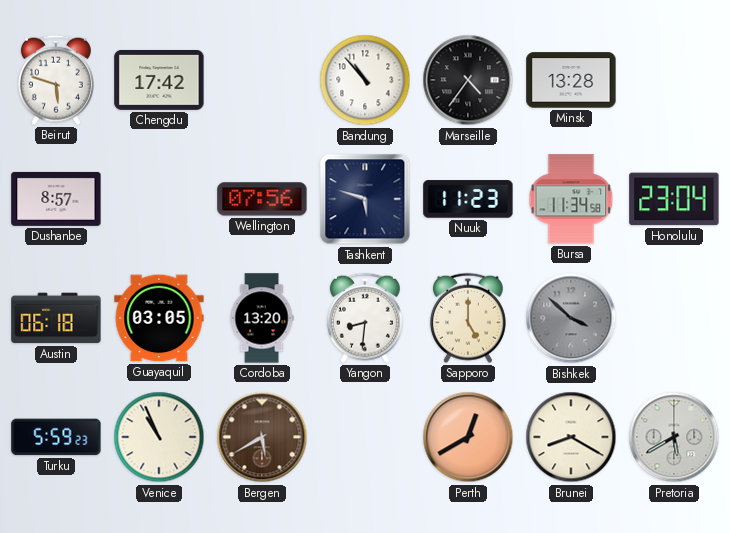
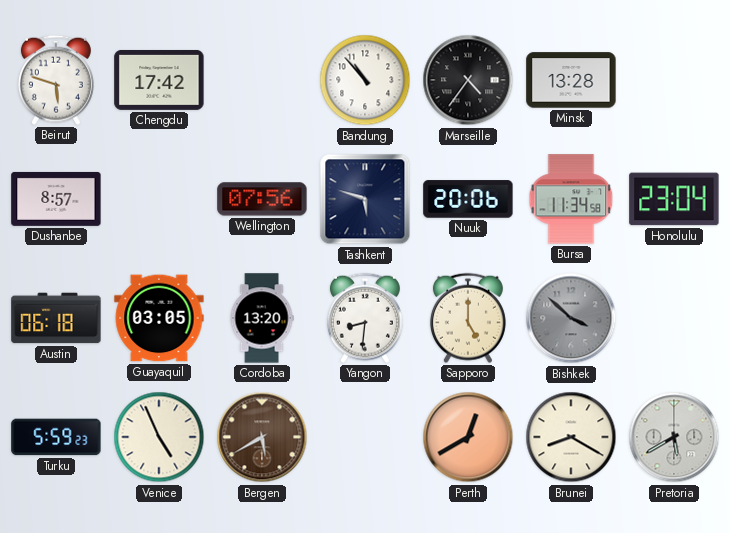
Nuuk: 11:23 -> 20:06
Venice: 10:56 -> 4:56
